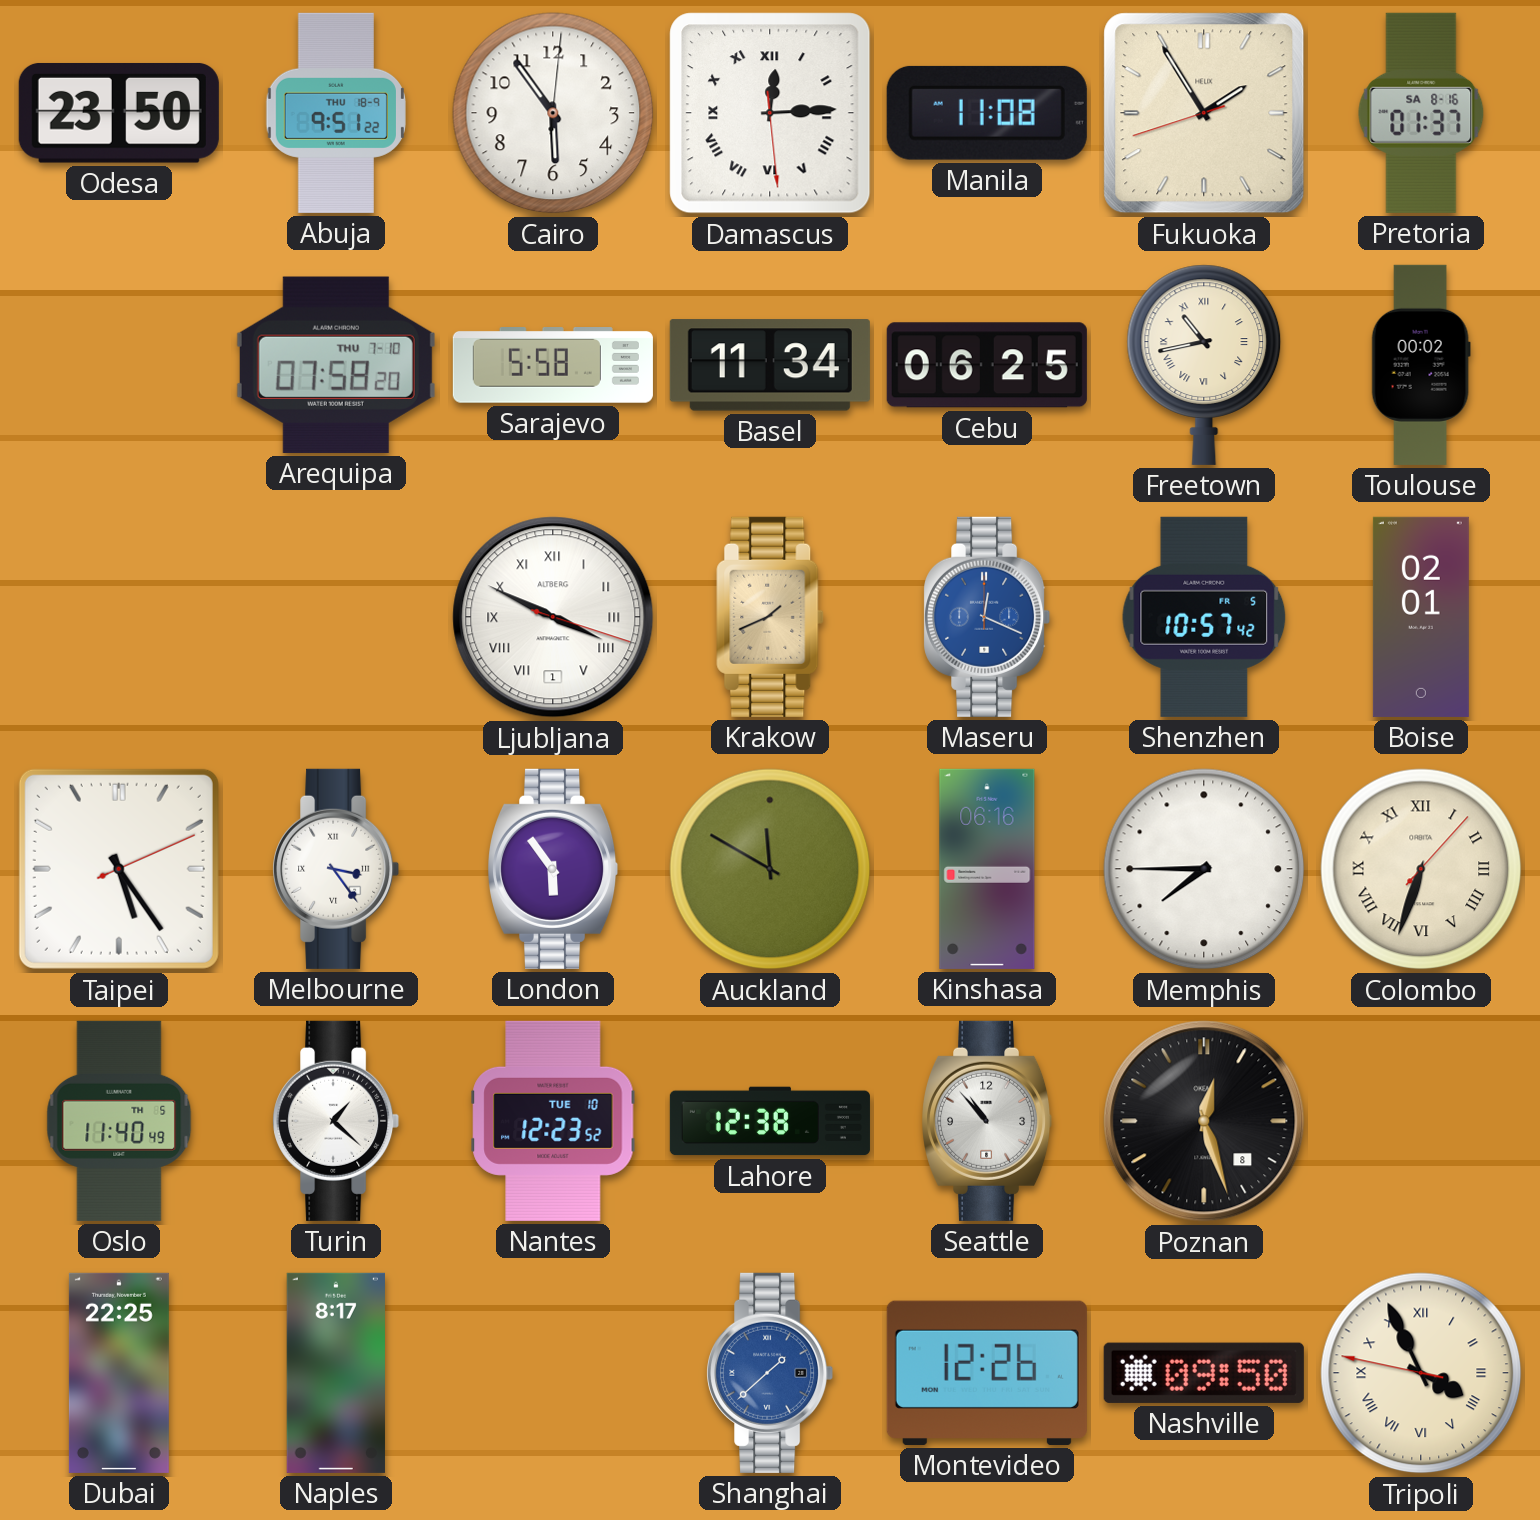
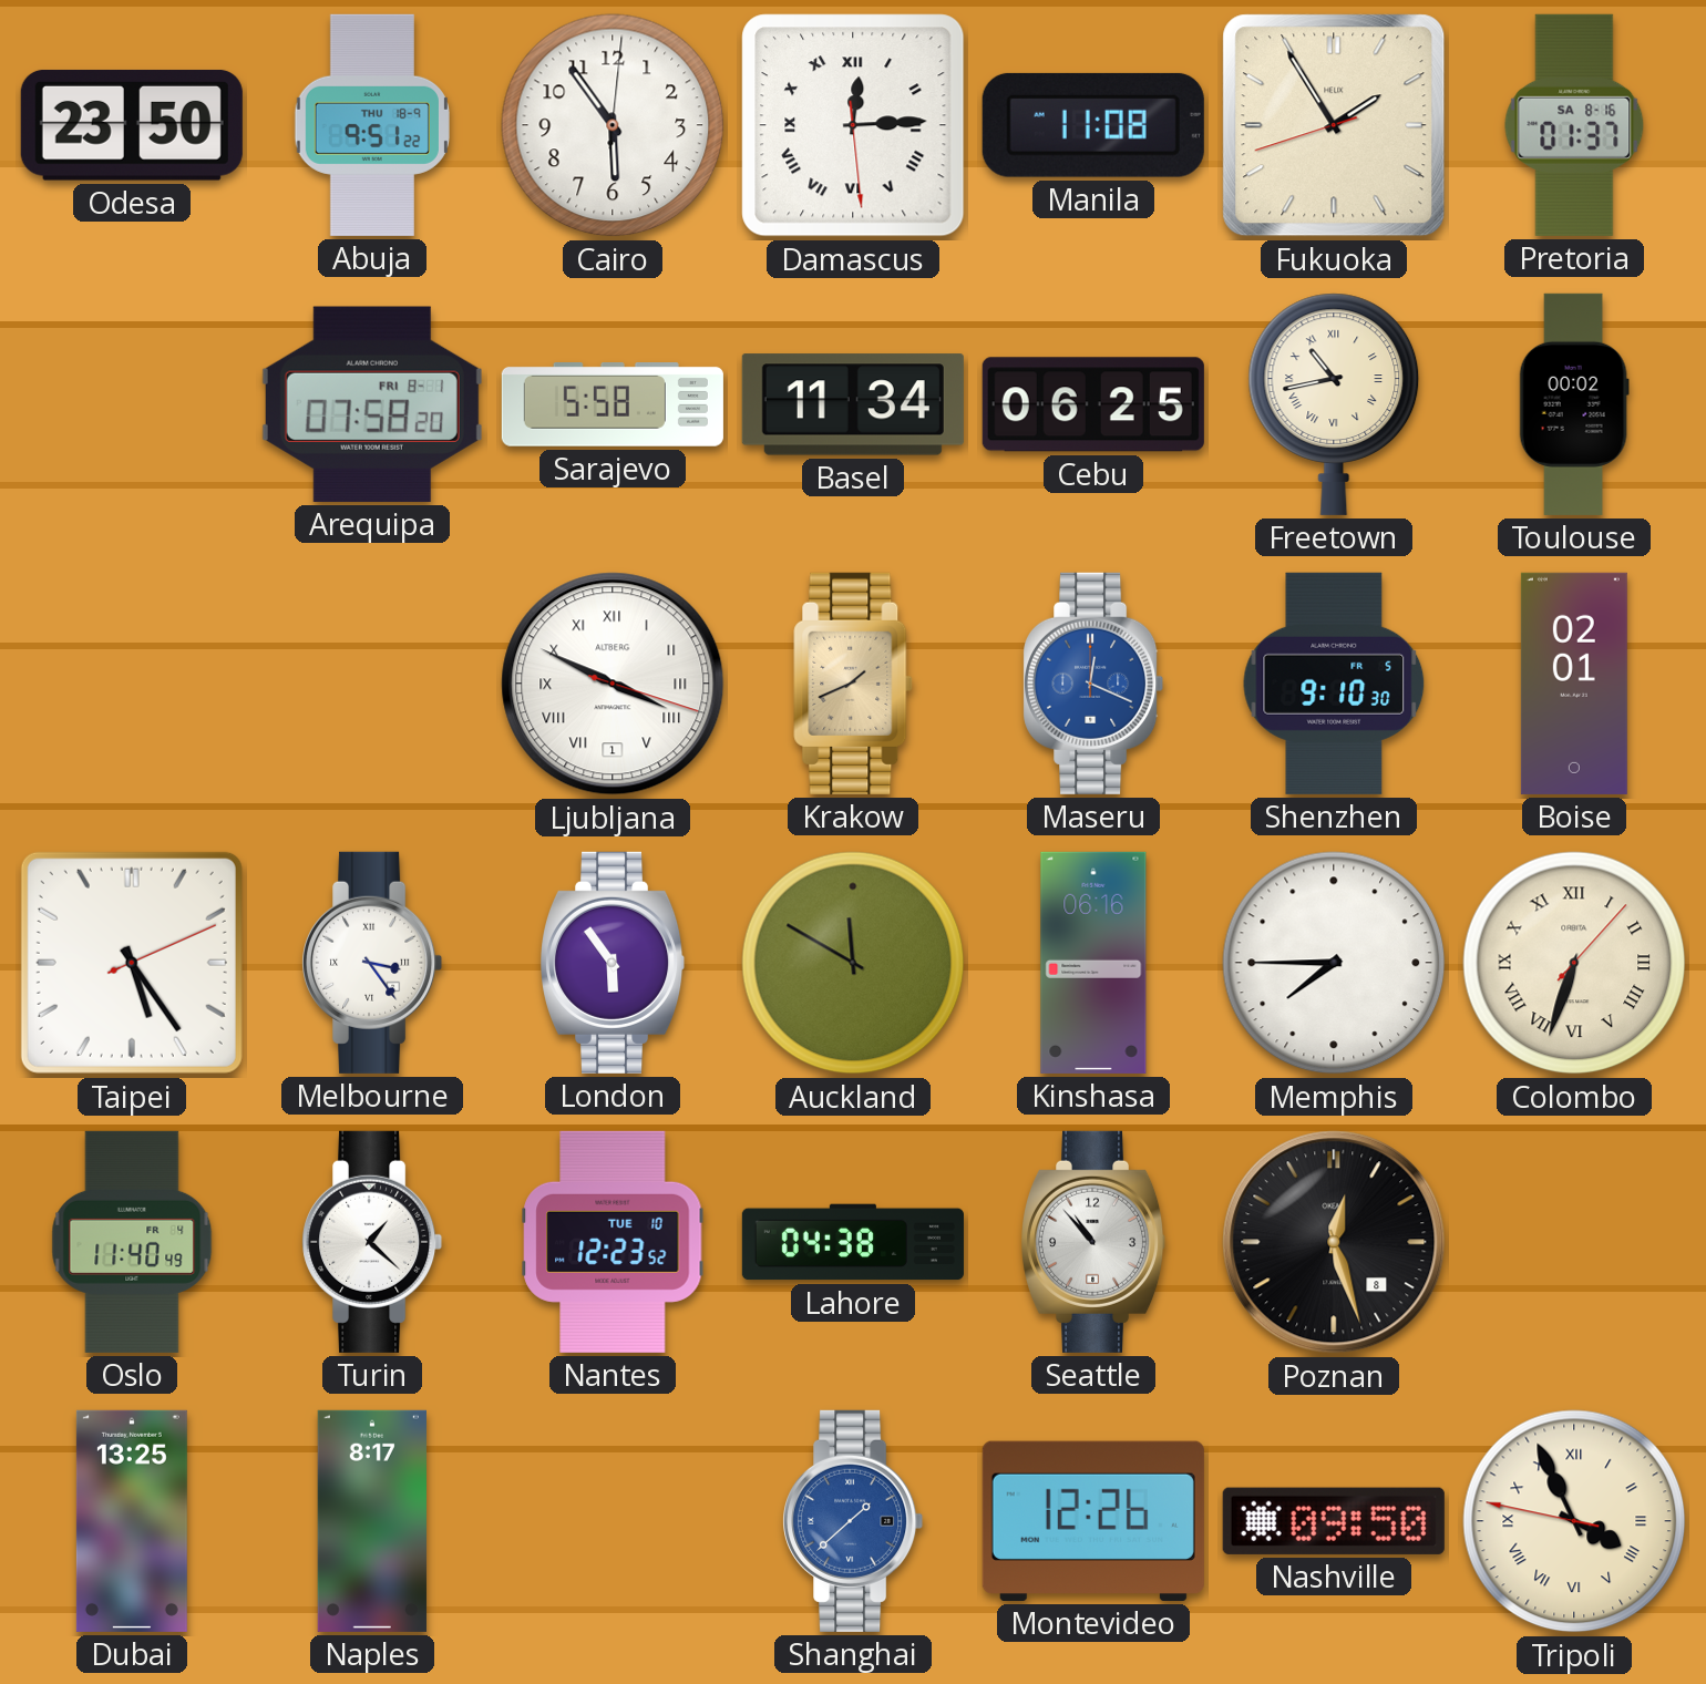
Arequipa date: THU 7-10 -> FRI 8-1
Shenzhen: 10:57 -> 9:10
Oslo date: TH 5 -> FR 4
Lahore: 12:38 -> 04:38
Dubai: 22:25 -> 13:25
